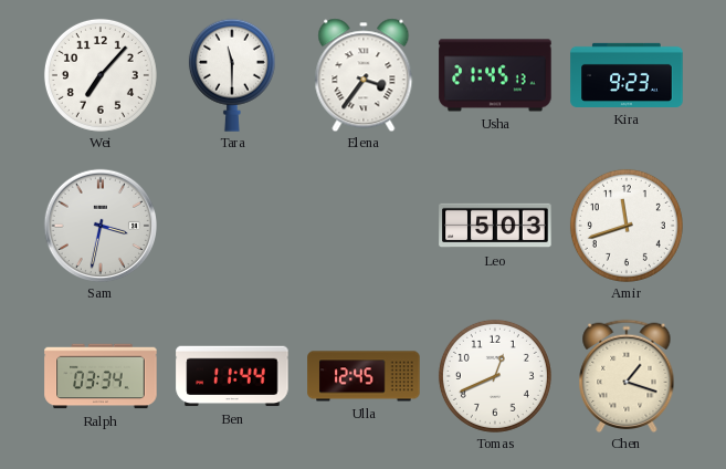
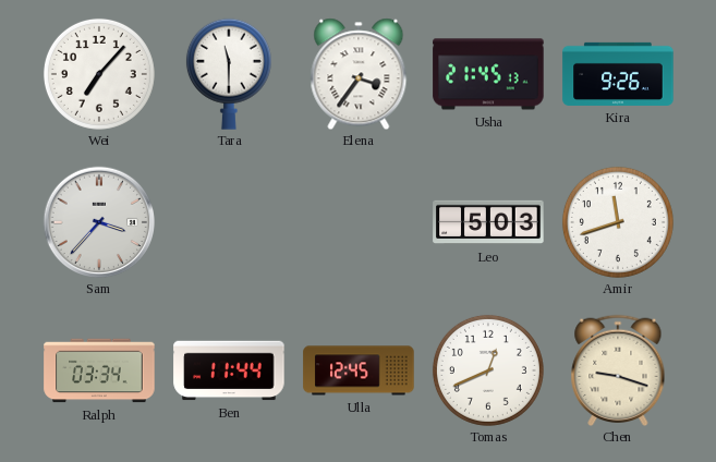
Kira: 9:23 -> 9:26
Sam: 3:32 -> 3:37
Chen: 1:18 -> 9:18
